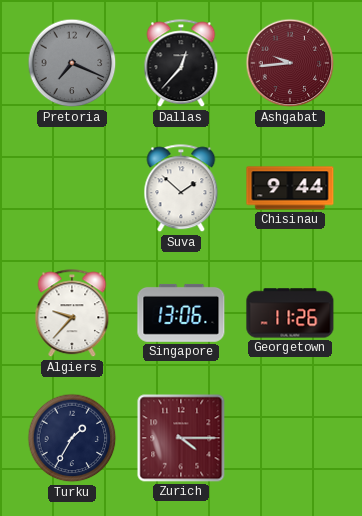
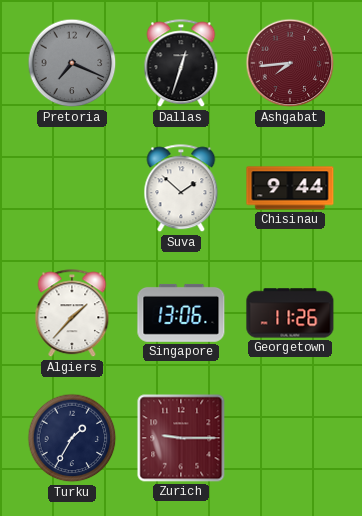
Dallas: 12:37 -> 12:33
Ashgabat: 9:44 -> 7:44
Algiers: 9:37 -> 1:37
Zurich: 4:15 -> 9:15
